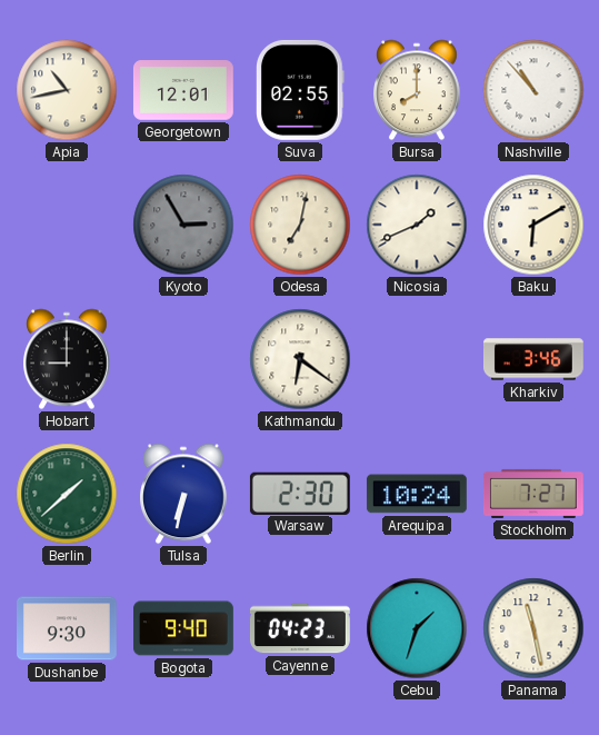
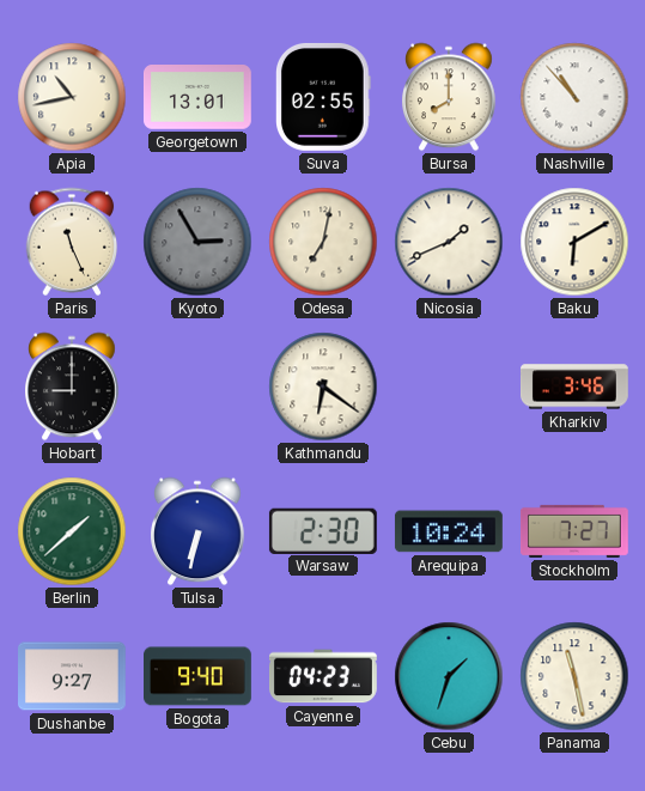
Georgetown: 12:01 -> 13:01
Paris: none -> 11:26
Dushanbe: 9:30 -> 9:27
